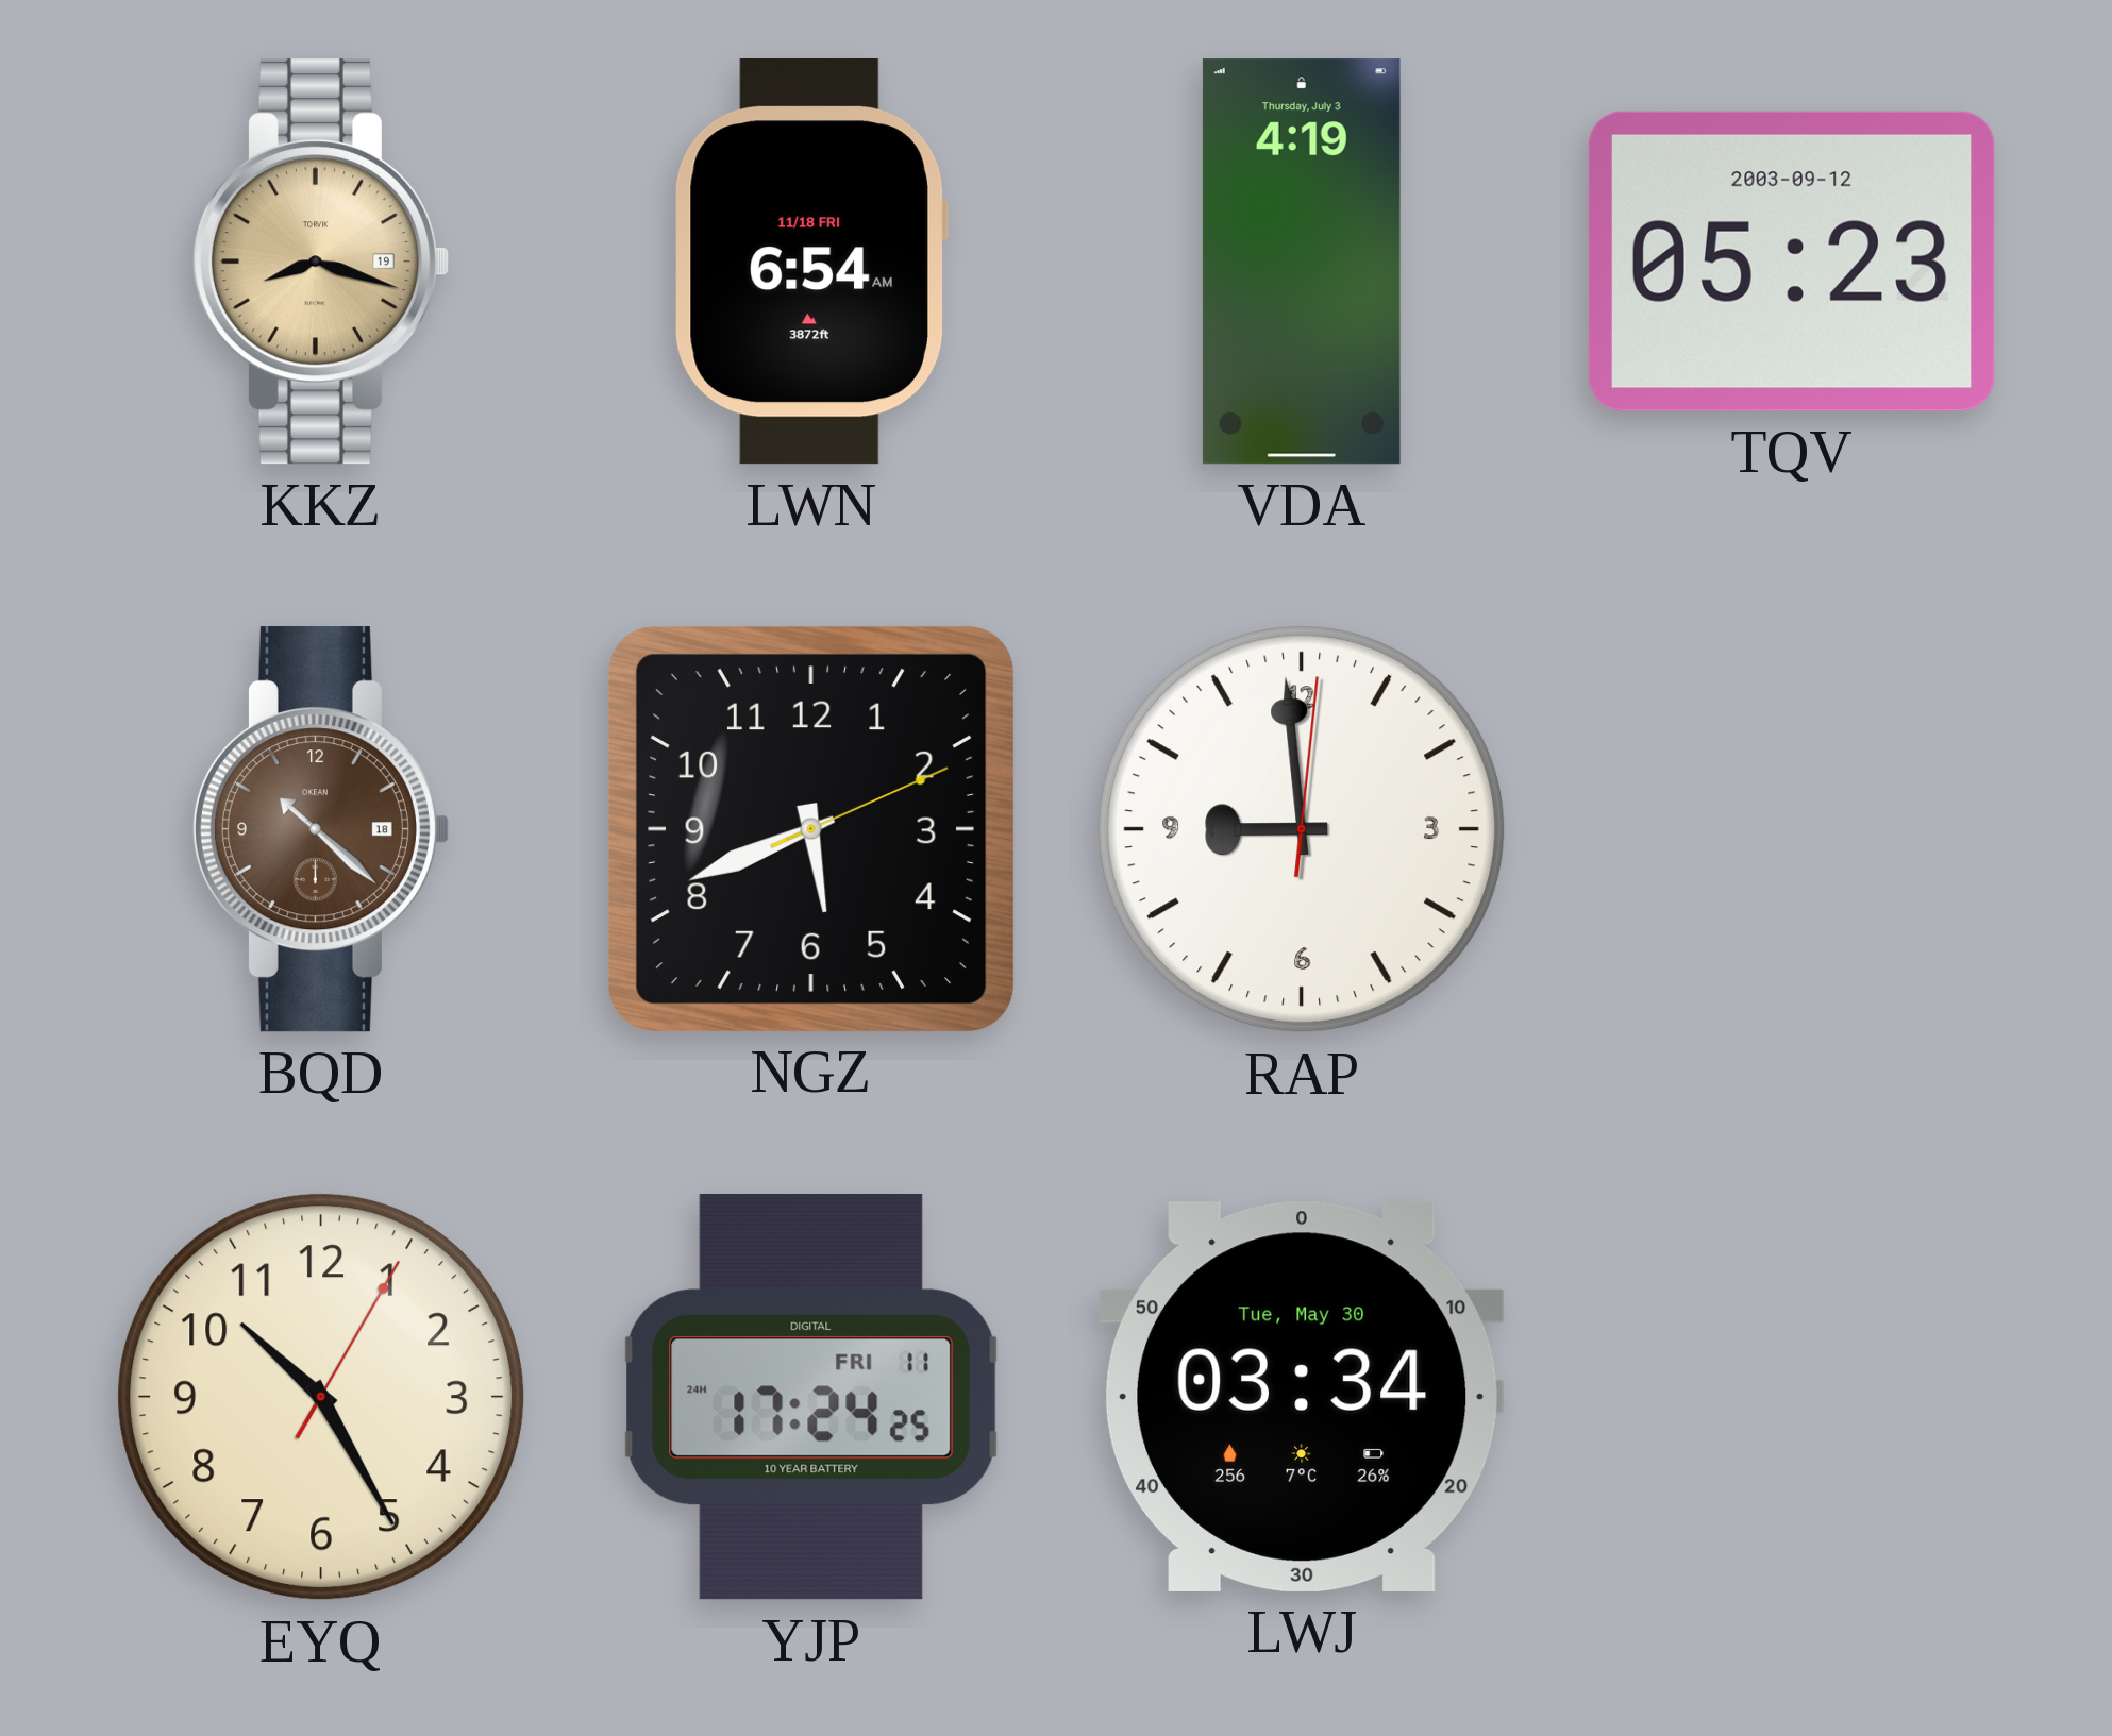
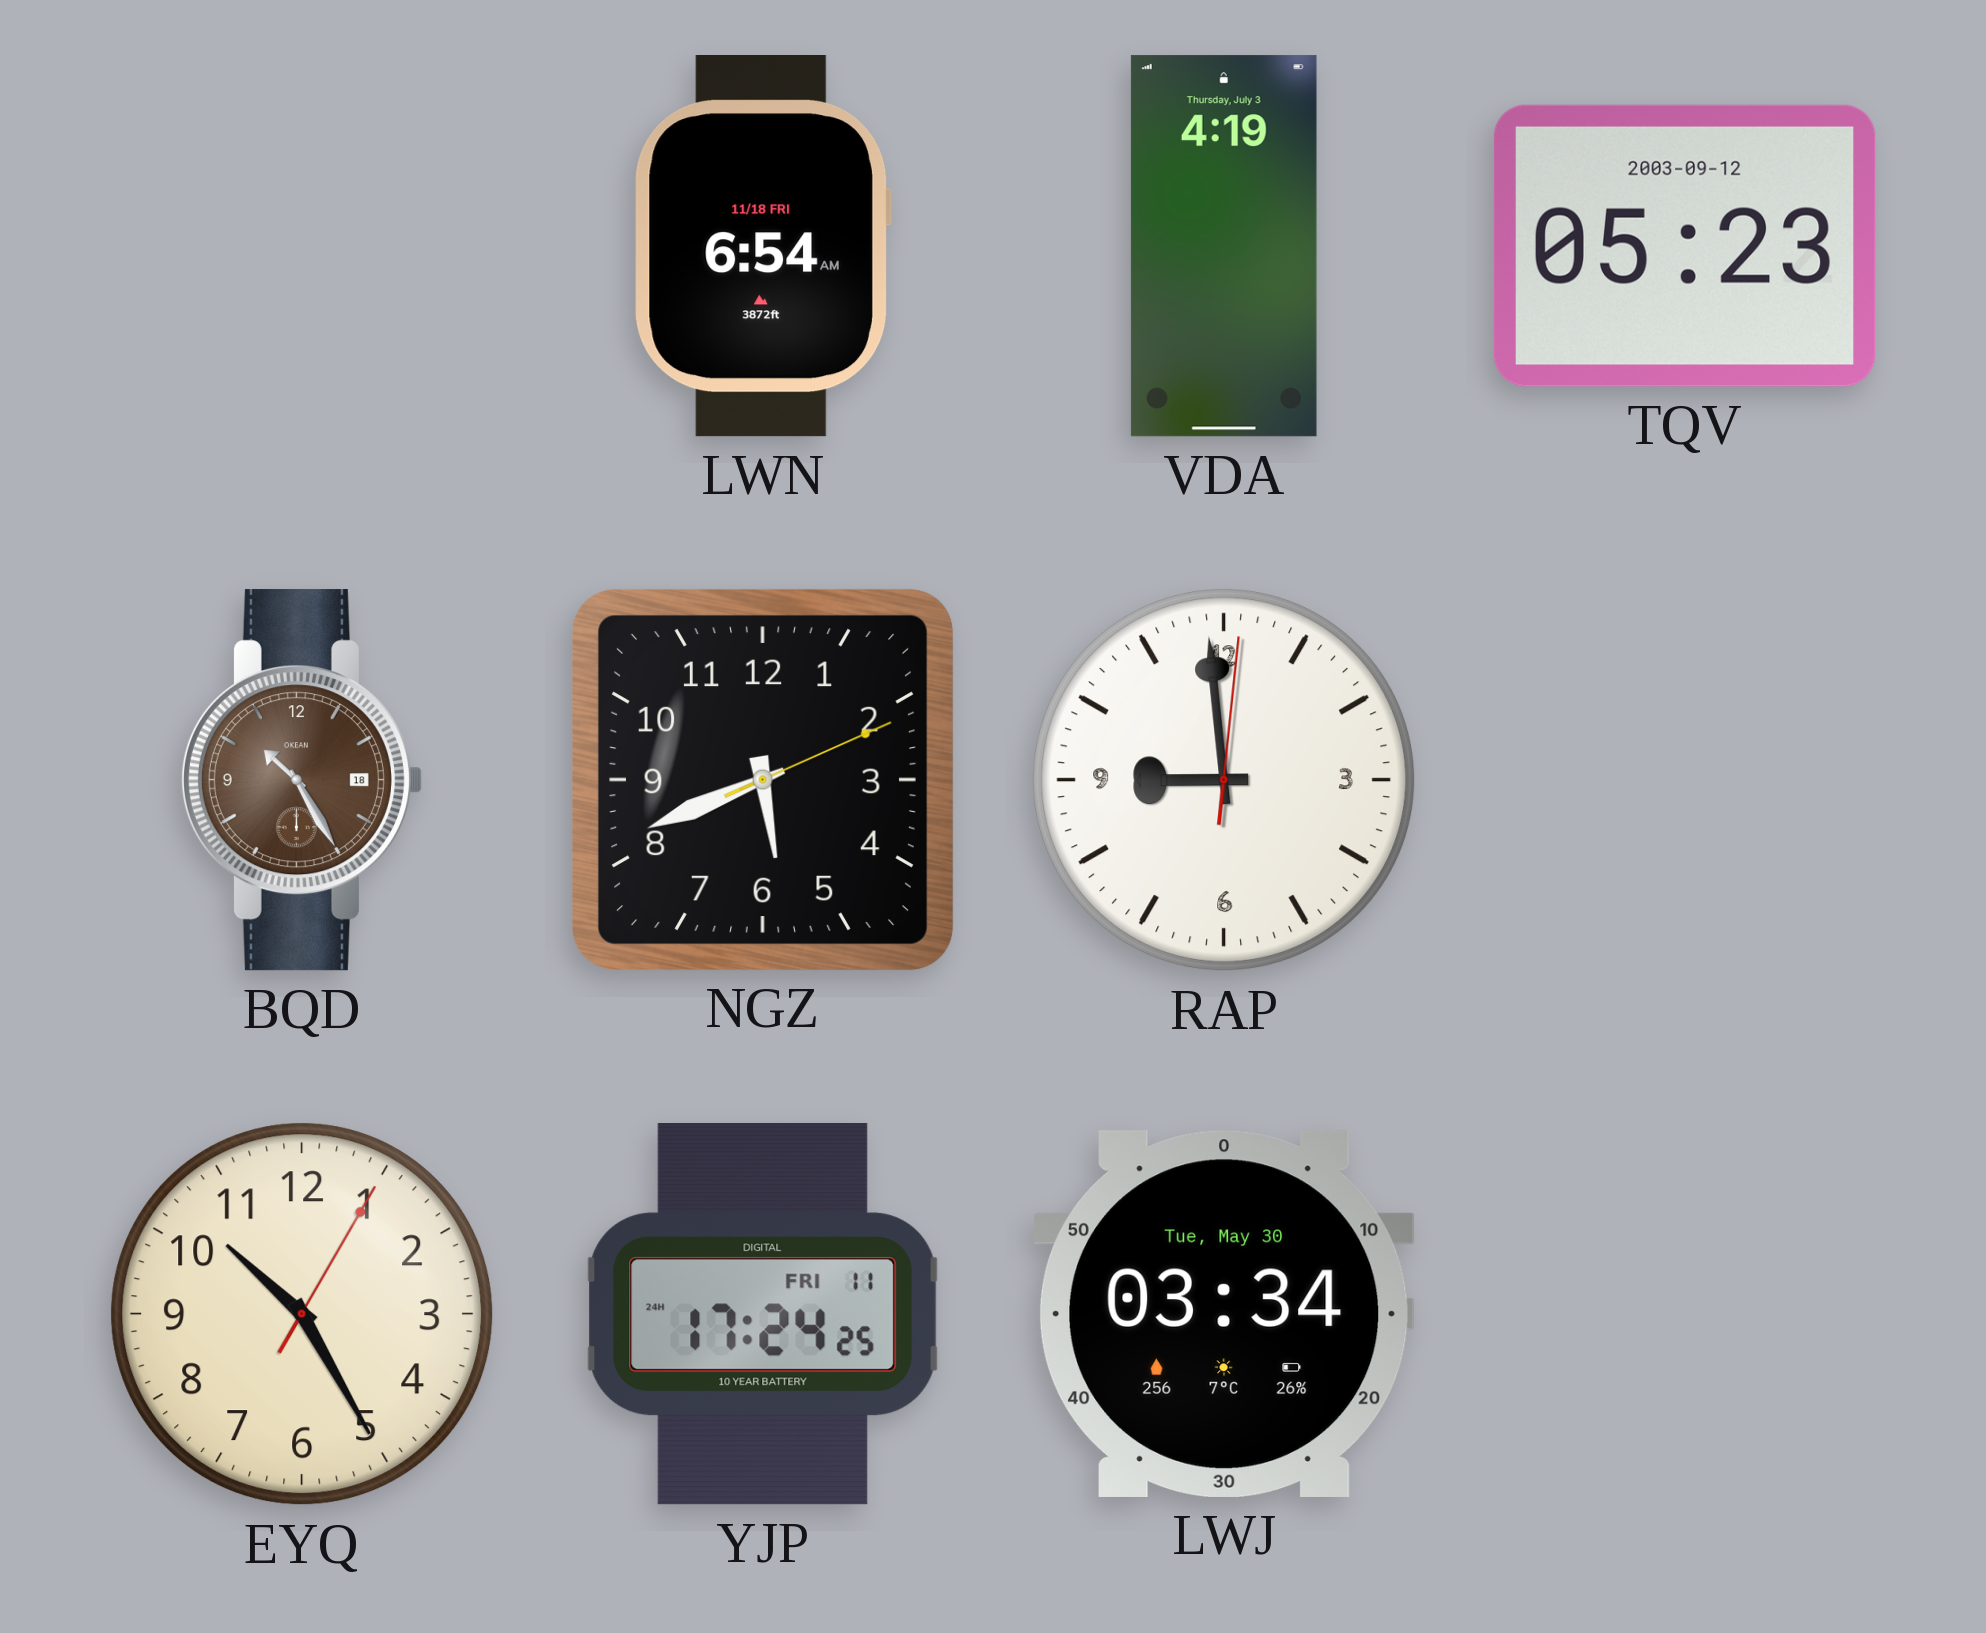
KKZ: 8:18 -> none
BQD: 10:22 -> 10:25
